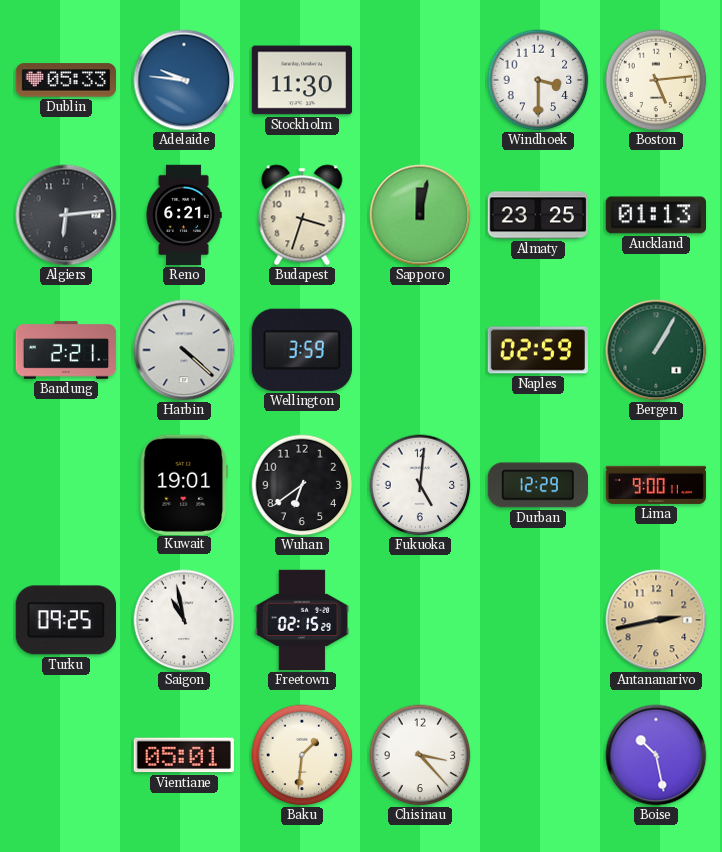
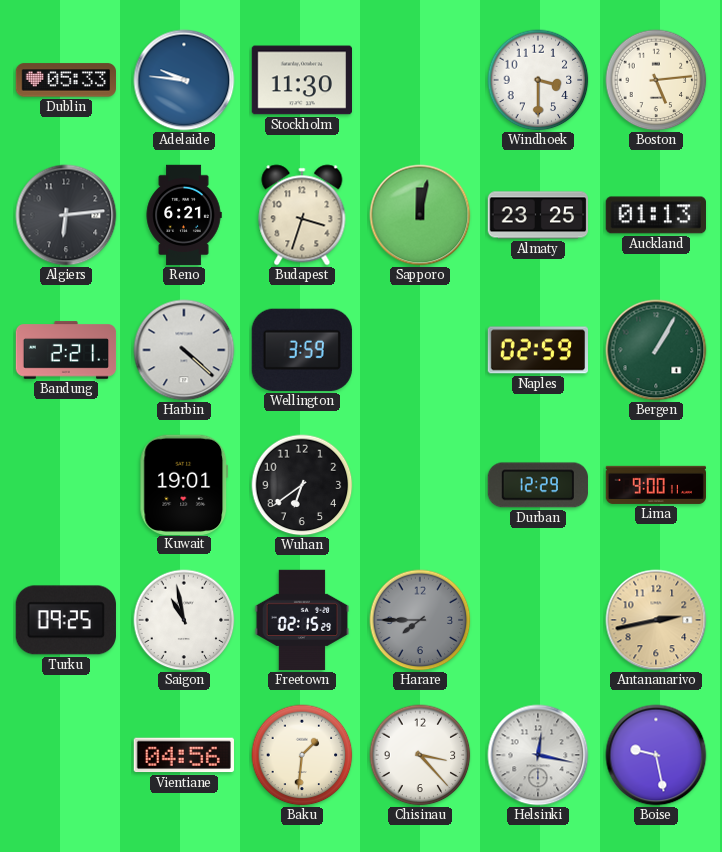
Fukuoka: 5:01 -> none
Harare: none -> 7:45
Vientiane: 05:01 -> 04:56
Helsinki: none -> 12:17
Boise: 10:28 -> 9:28
